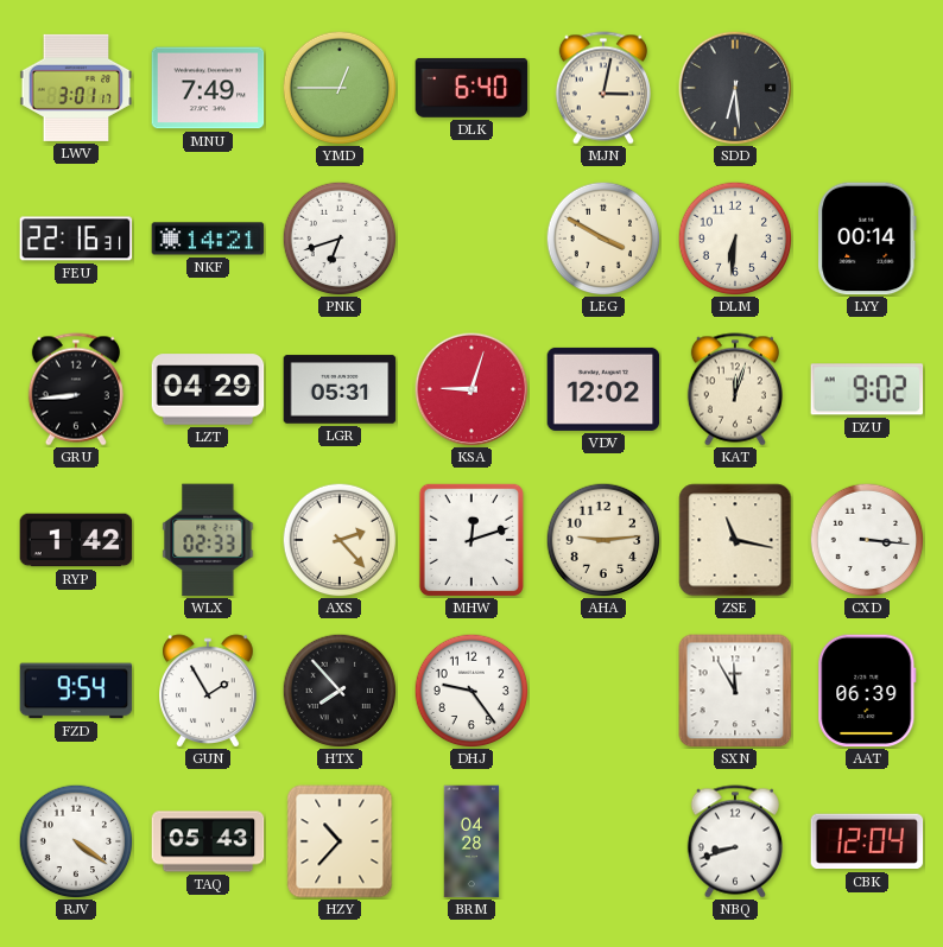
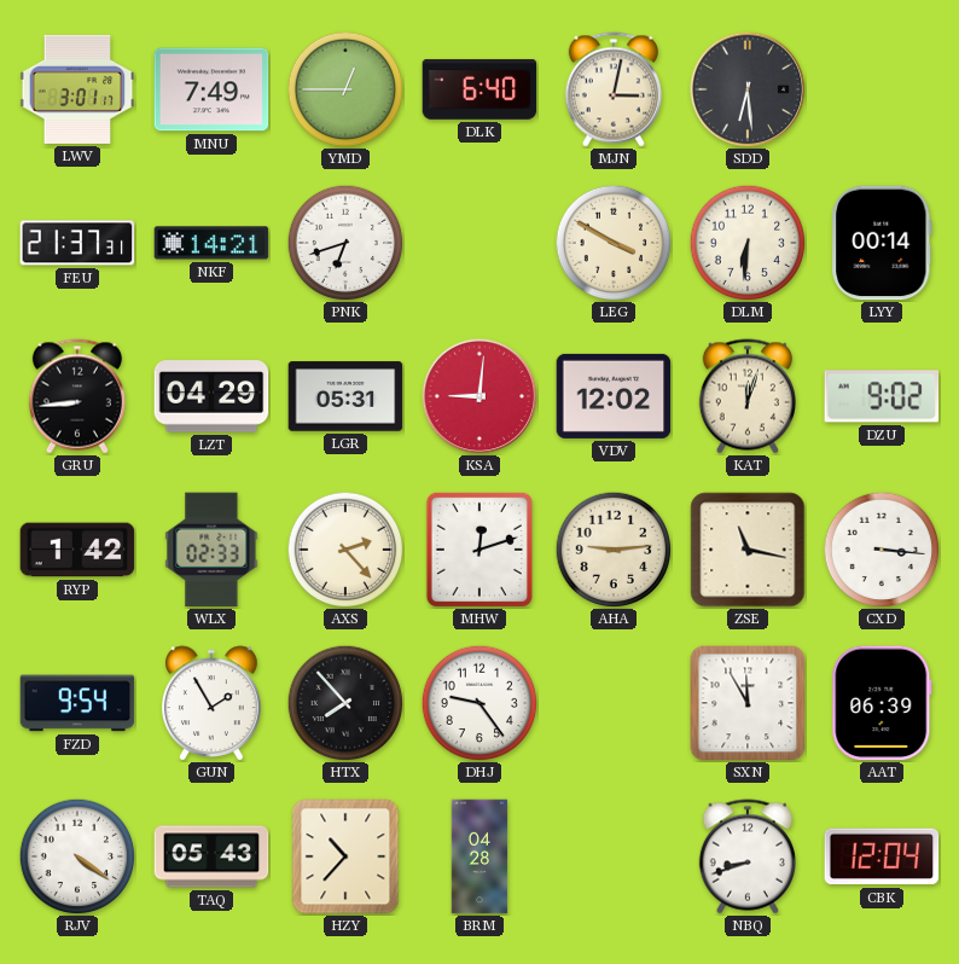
FEU: 22:16 -> 21:37
KSA: 9:03 -> 9:01
